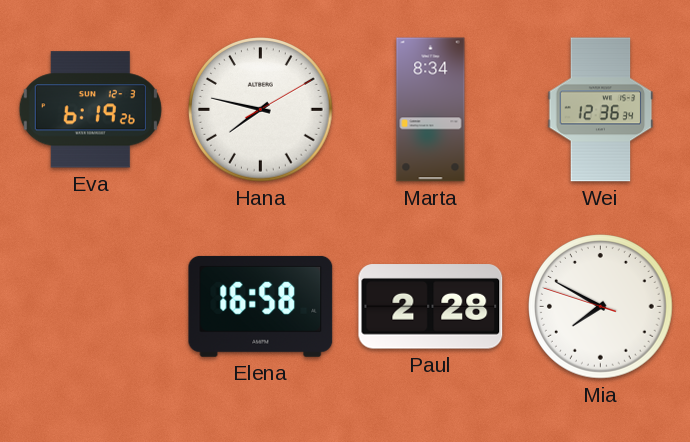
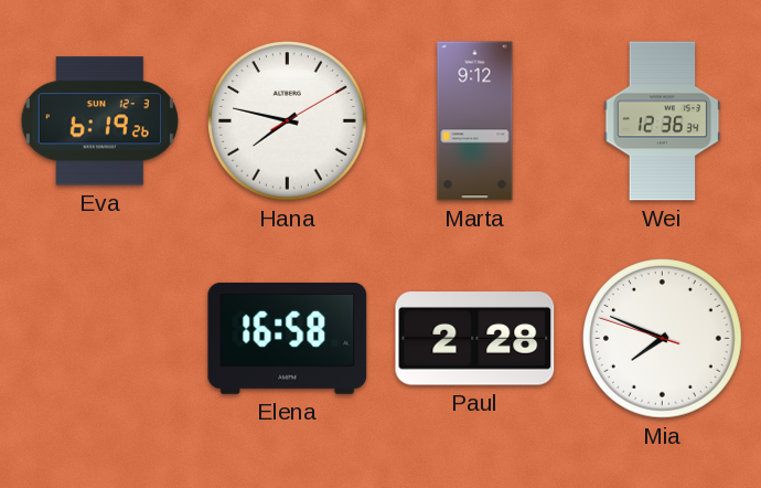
Marta: 8:34 -> 9:12
Mia: 7:49 -> 7:48
